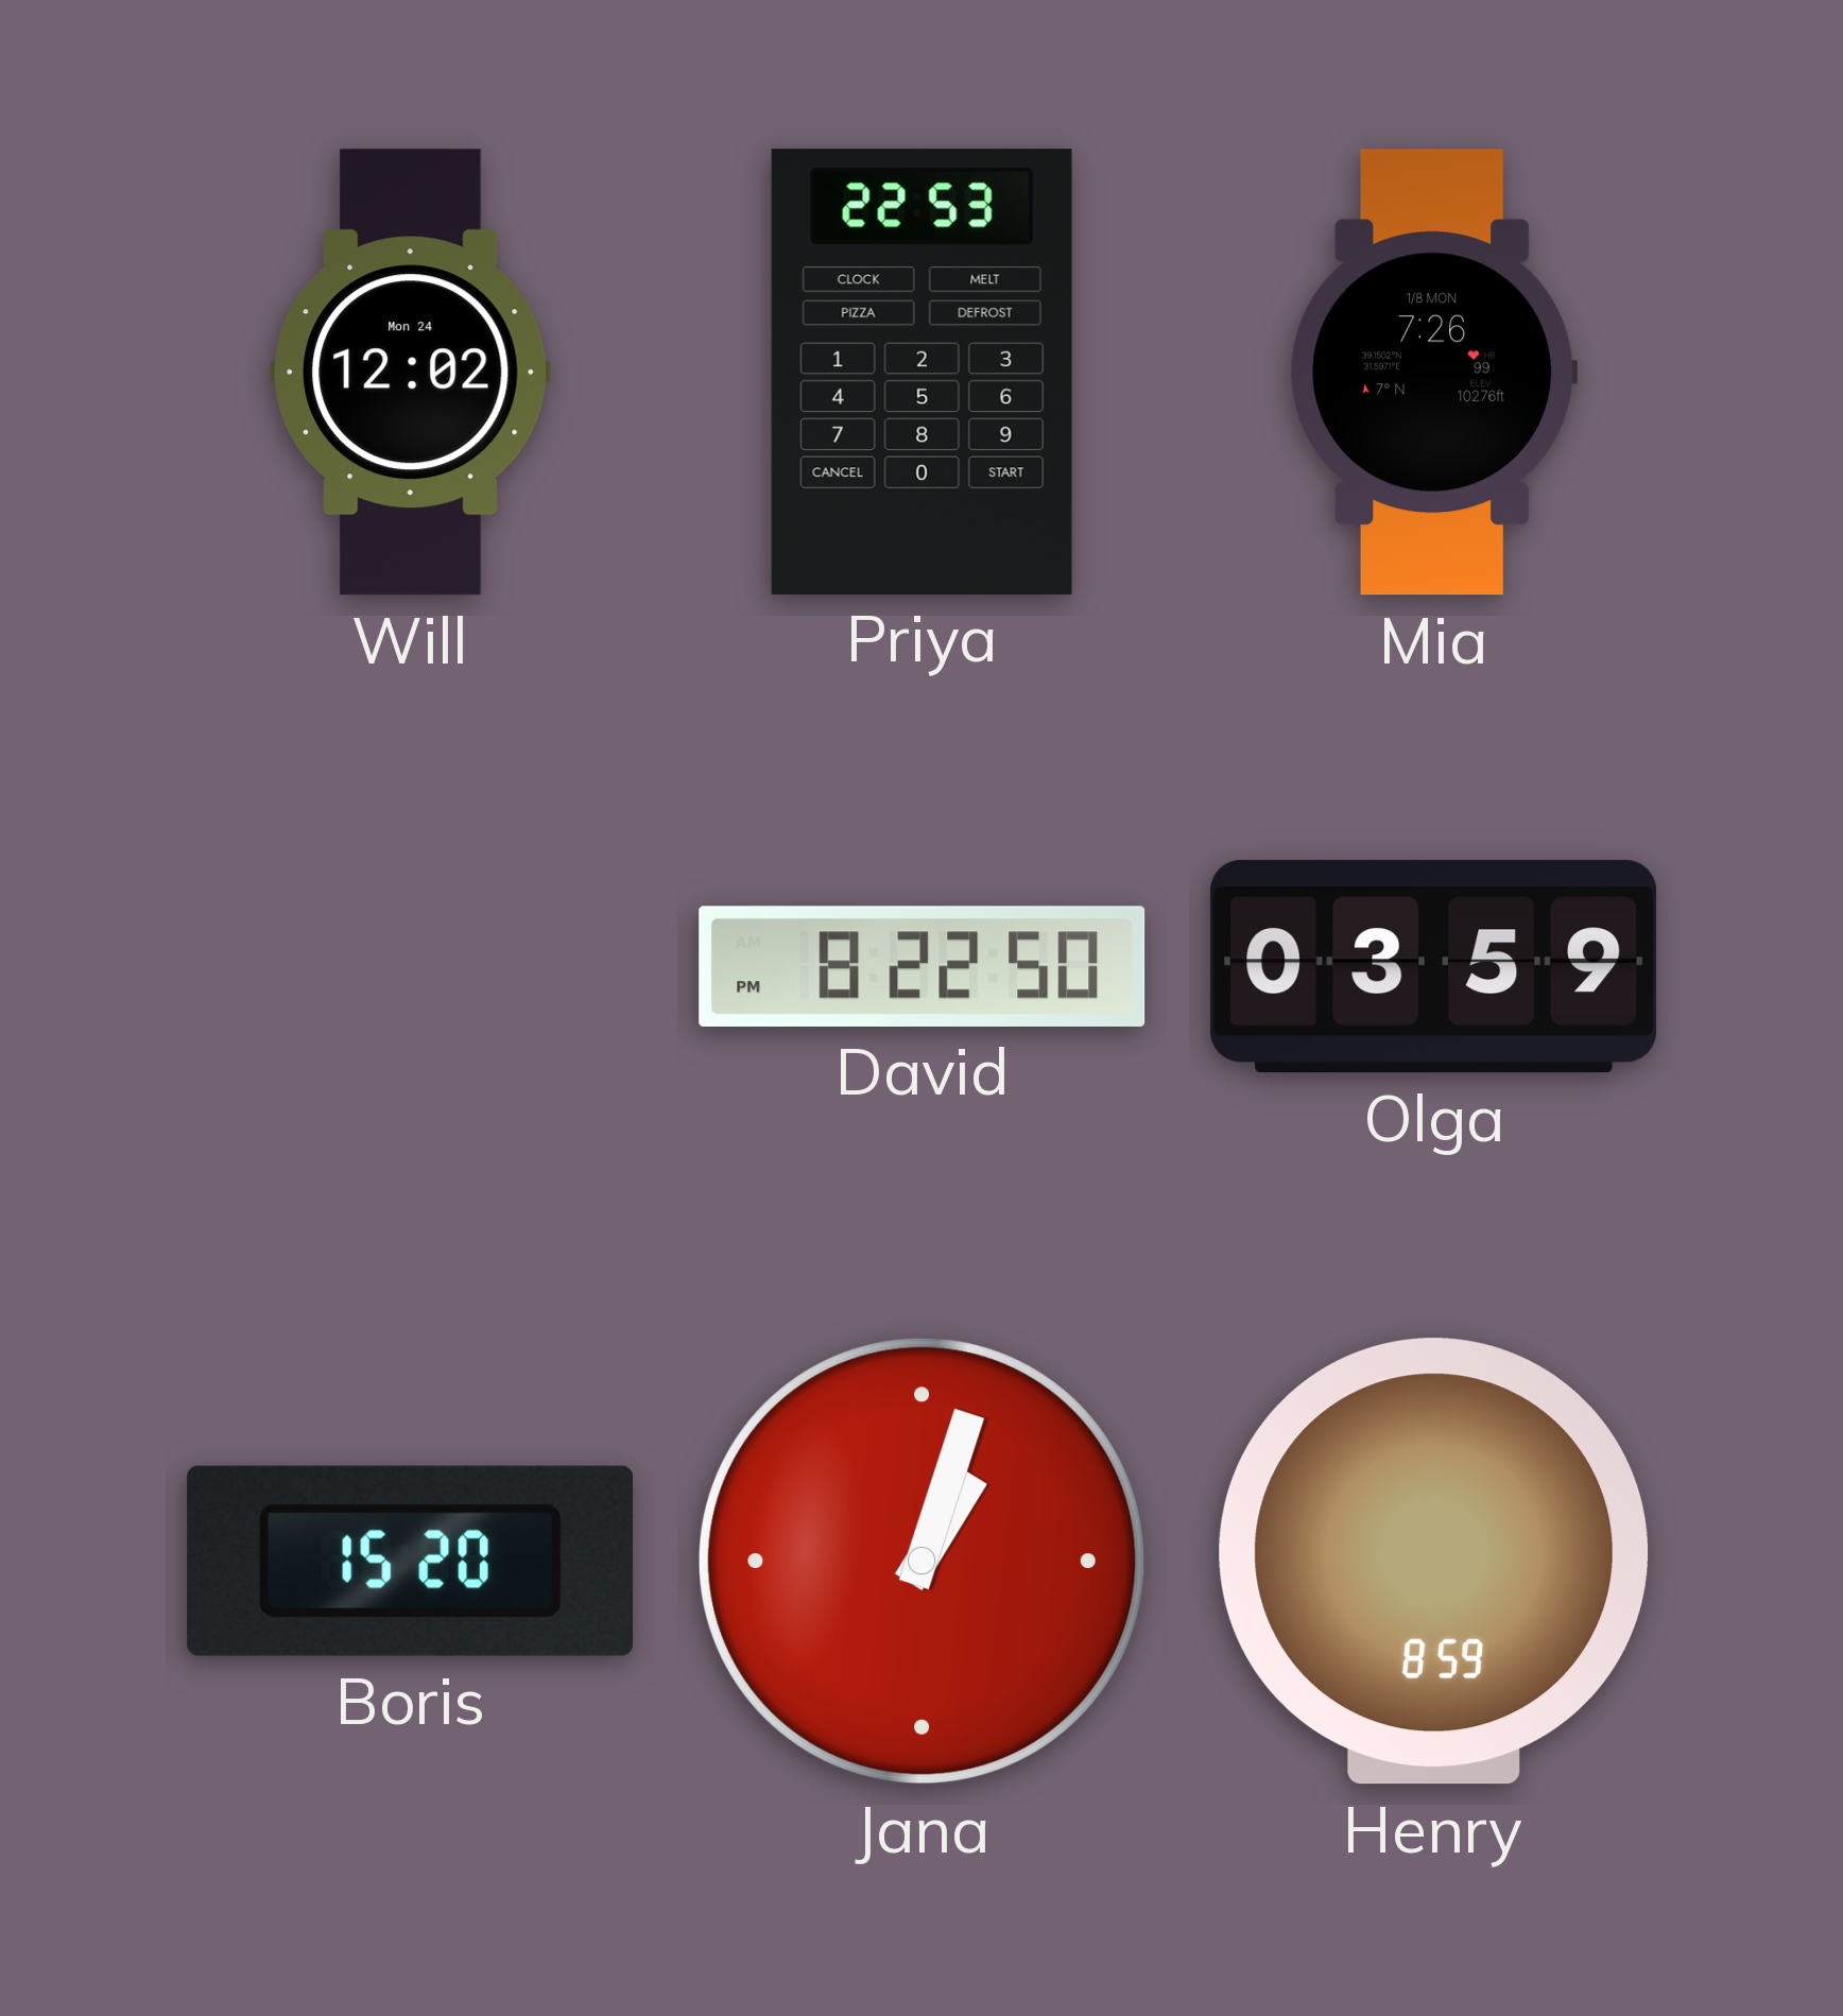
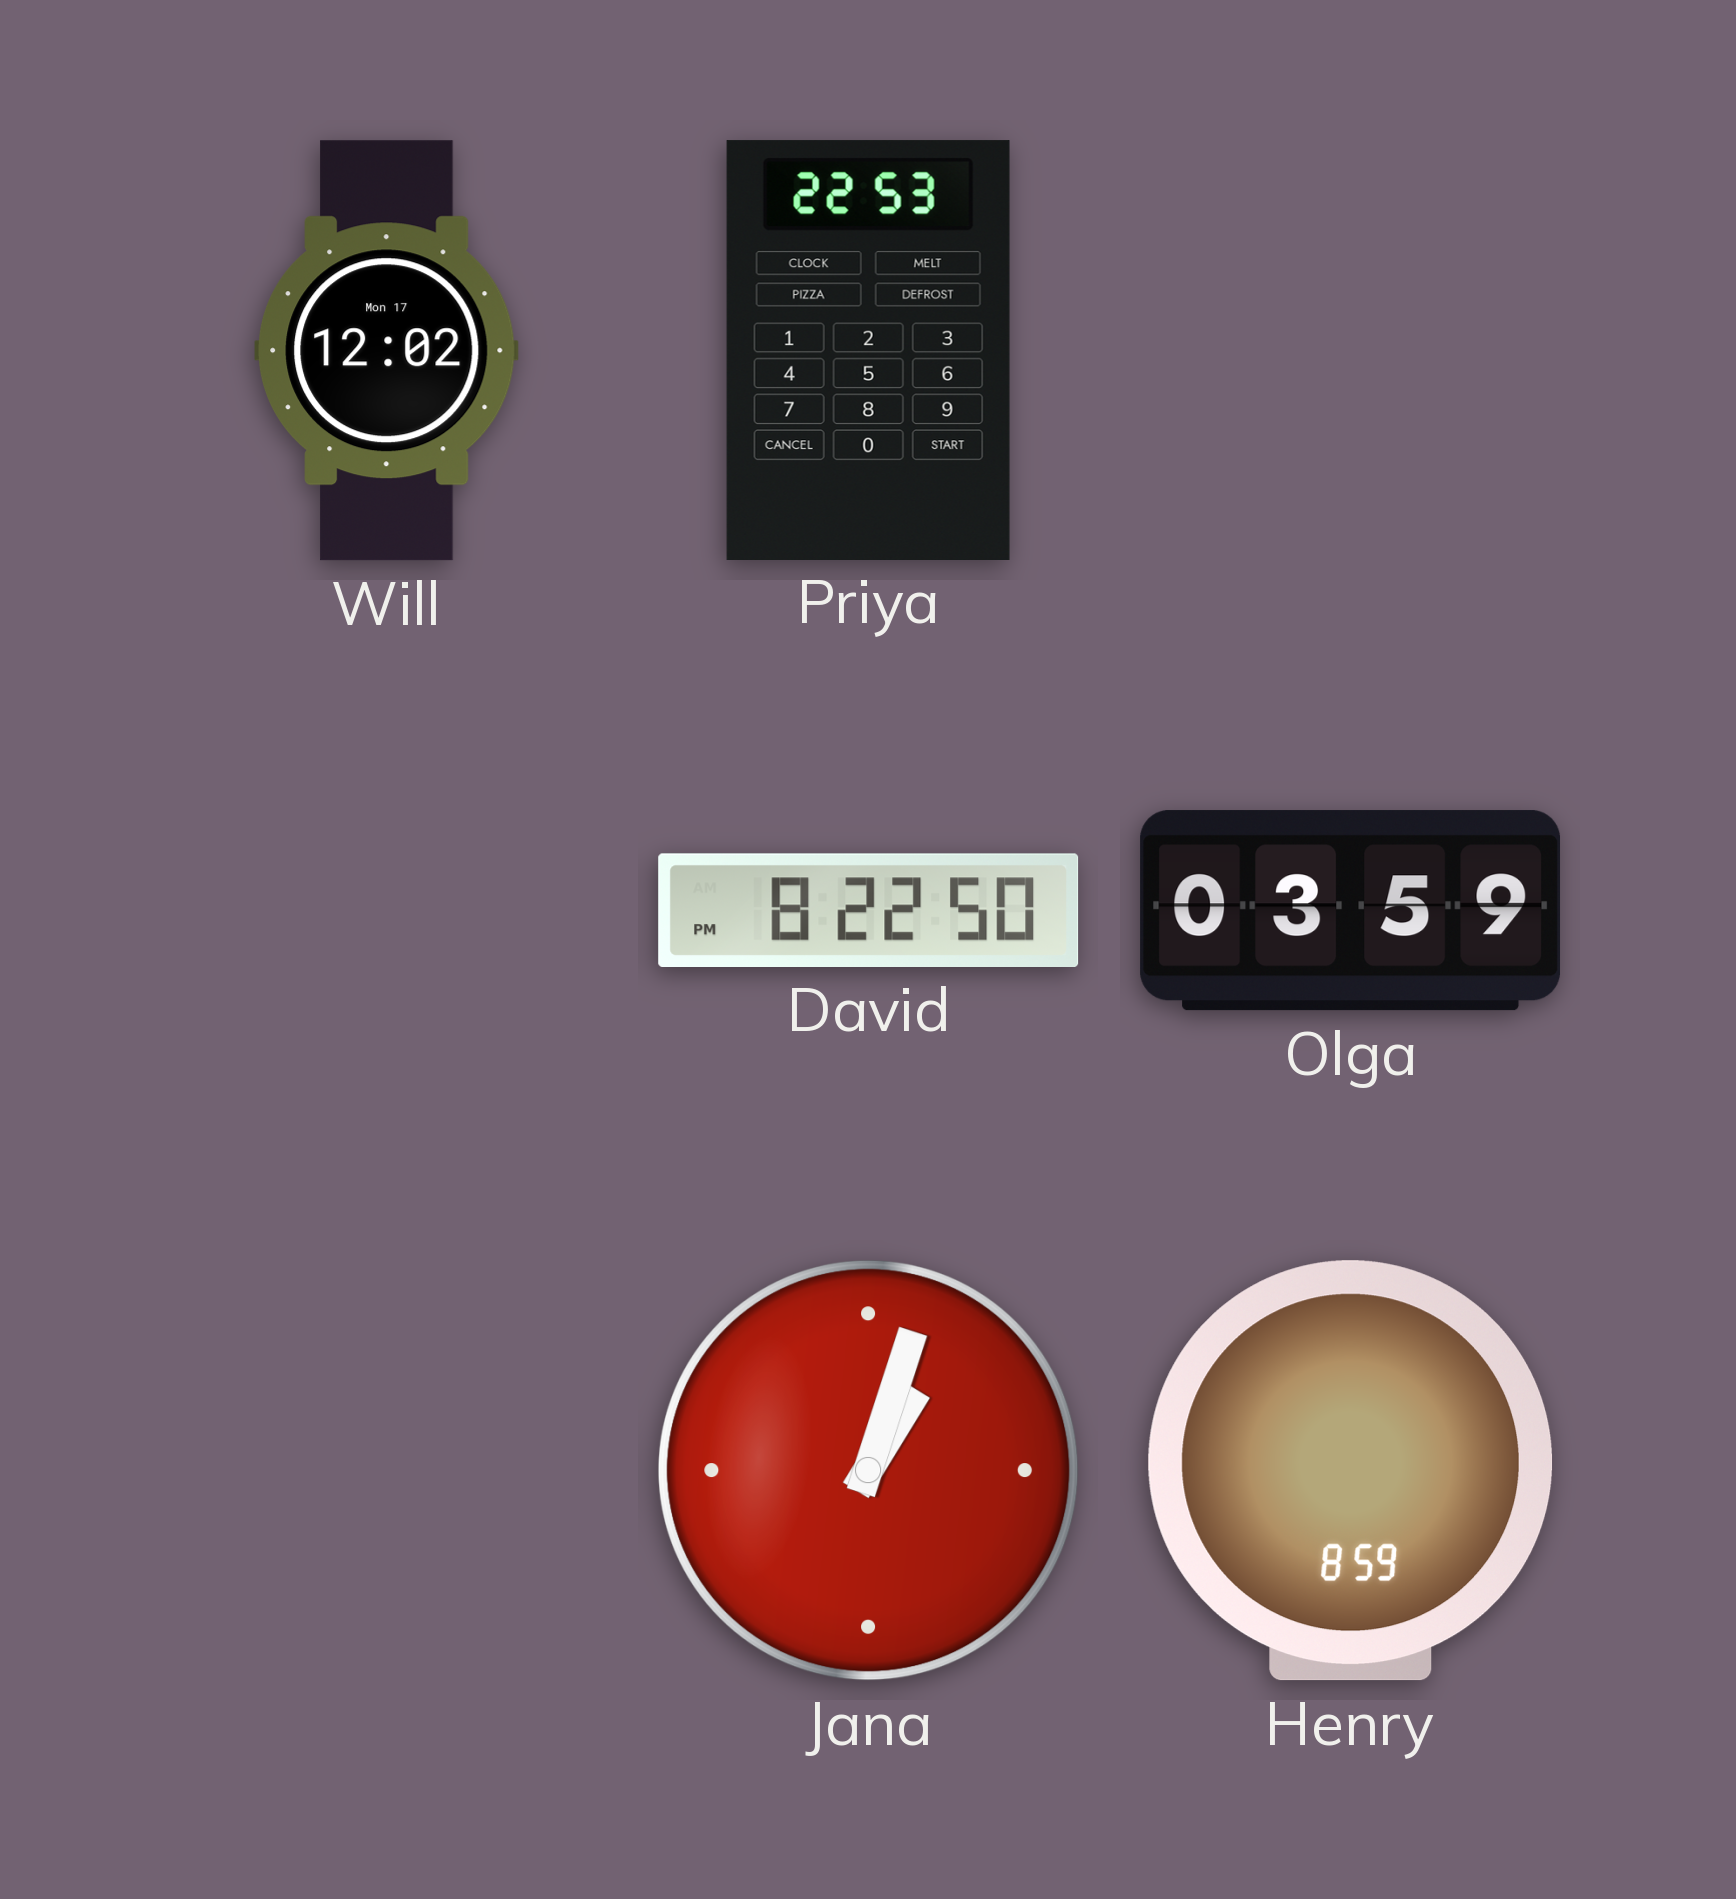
Will date: Mon 24 -> Mon 17
Mia: 7:26 -> none
Boris: 15:20 -> none
